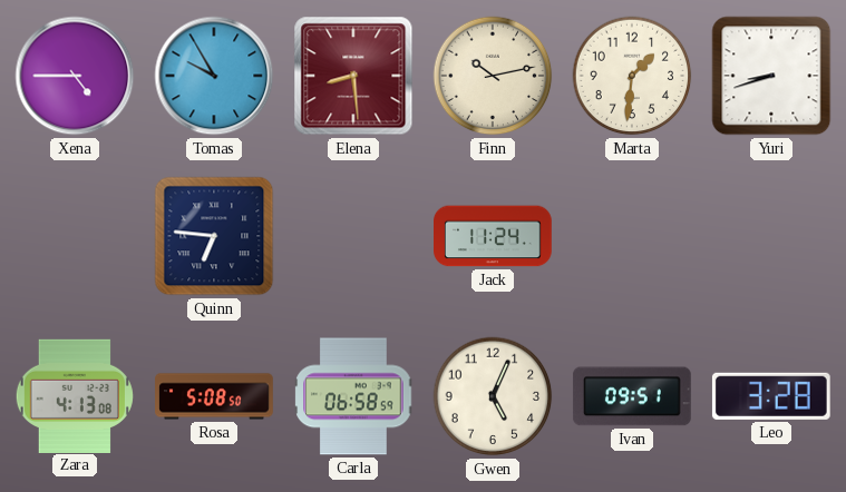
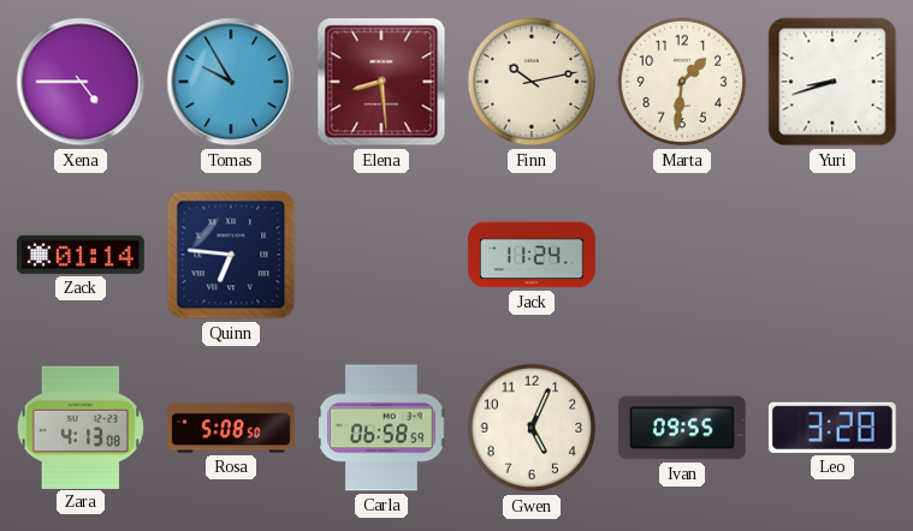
Zack: none -> 01:14
Ivan: 09:51 -> 09:55
